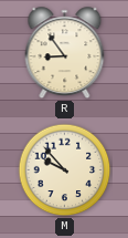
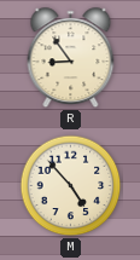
M: 9:53 -> 4:53
